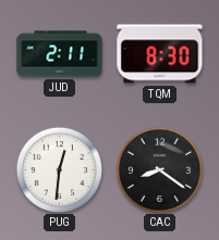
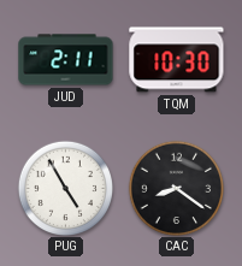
TQM: 8:30 -> 10:30
PUG: 12:31 -> 4:55
